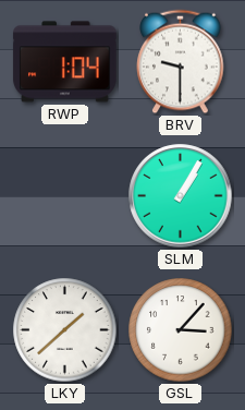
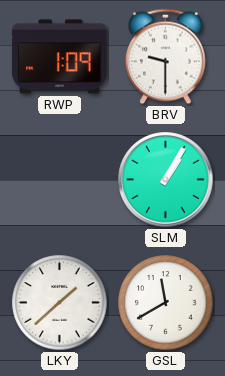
RWP: 1:04 -> 1:09
GSL: 3:07 -> 11:40
